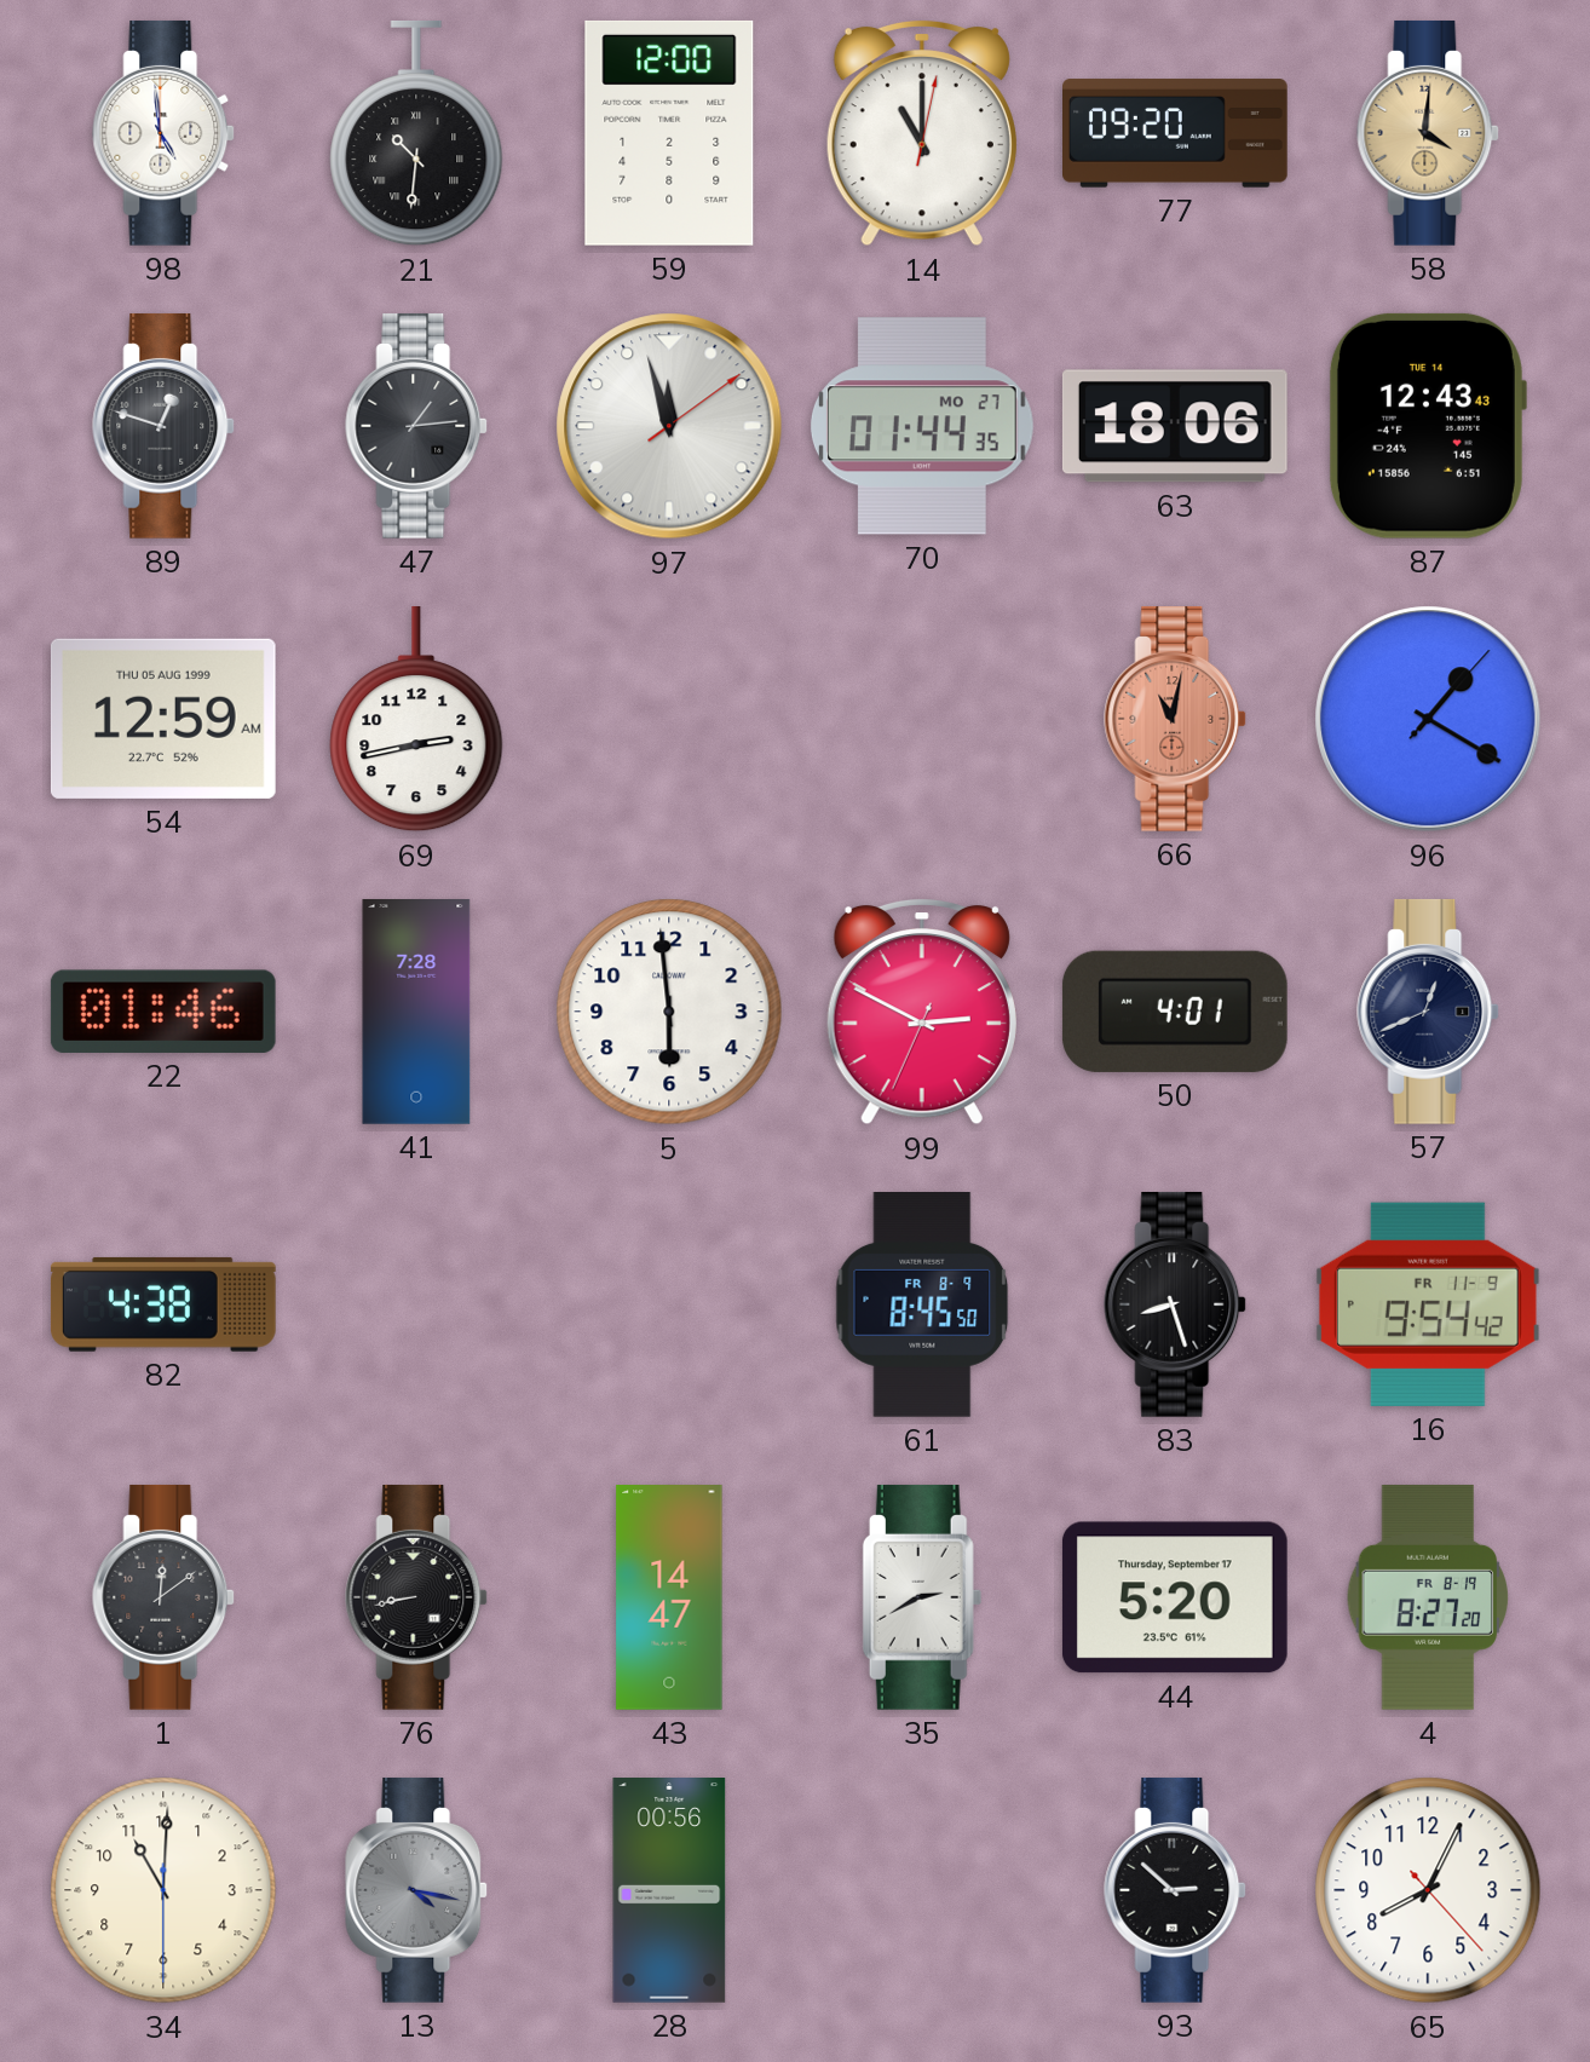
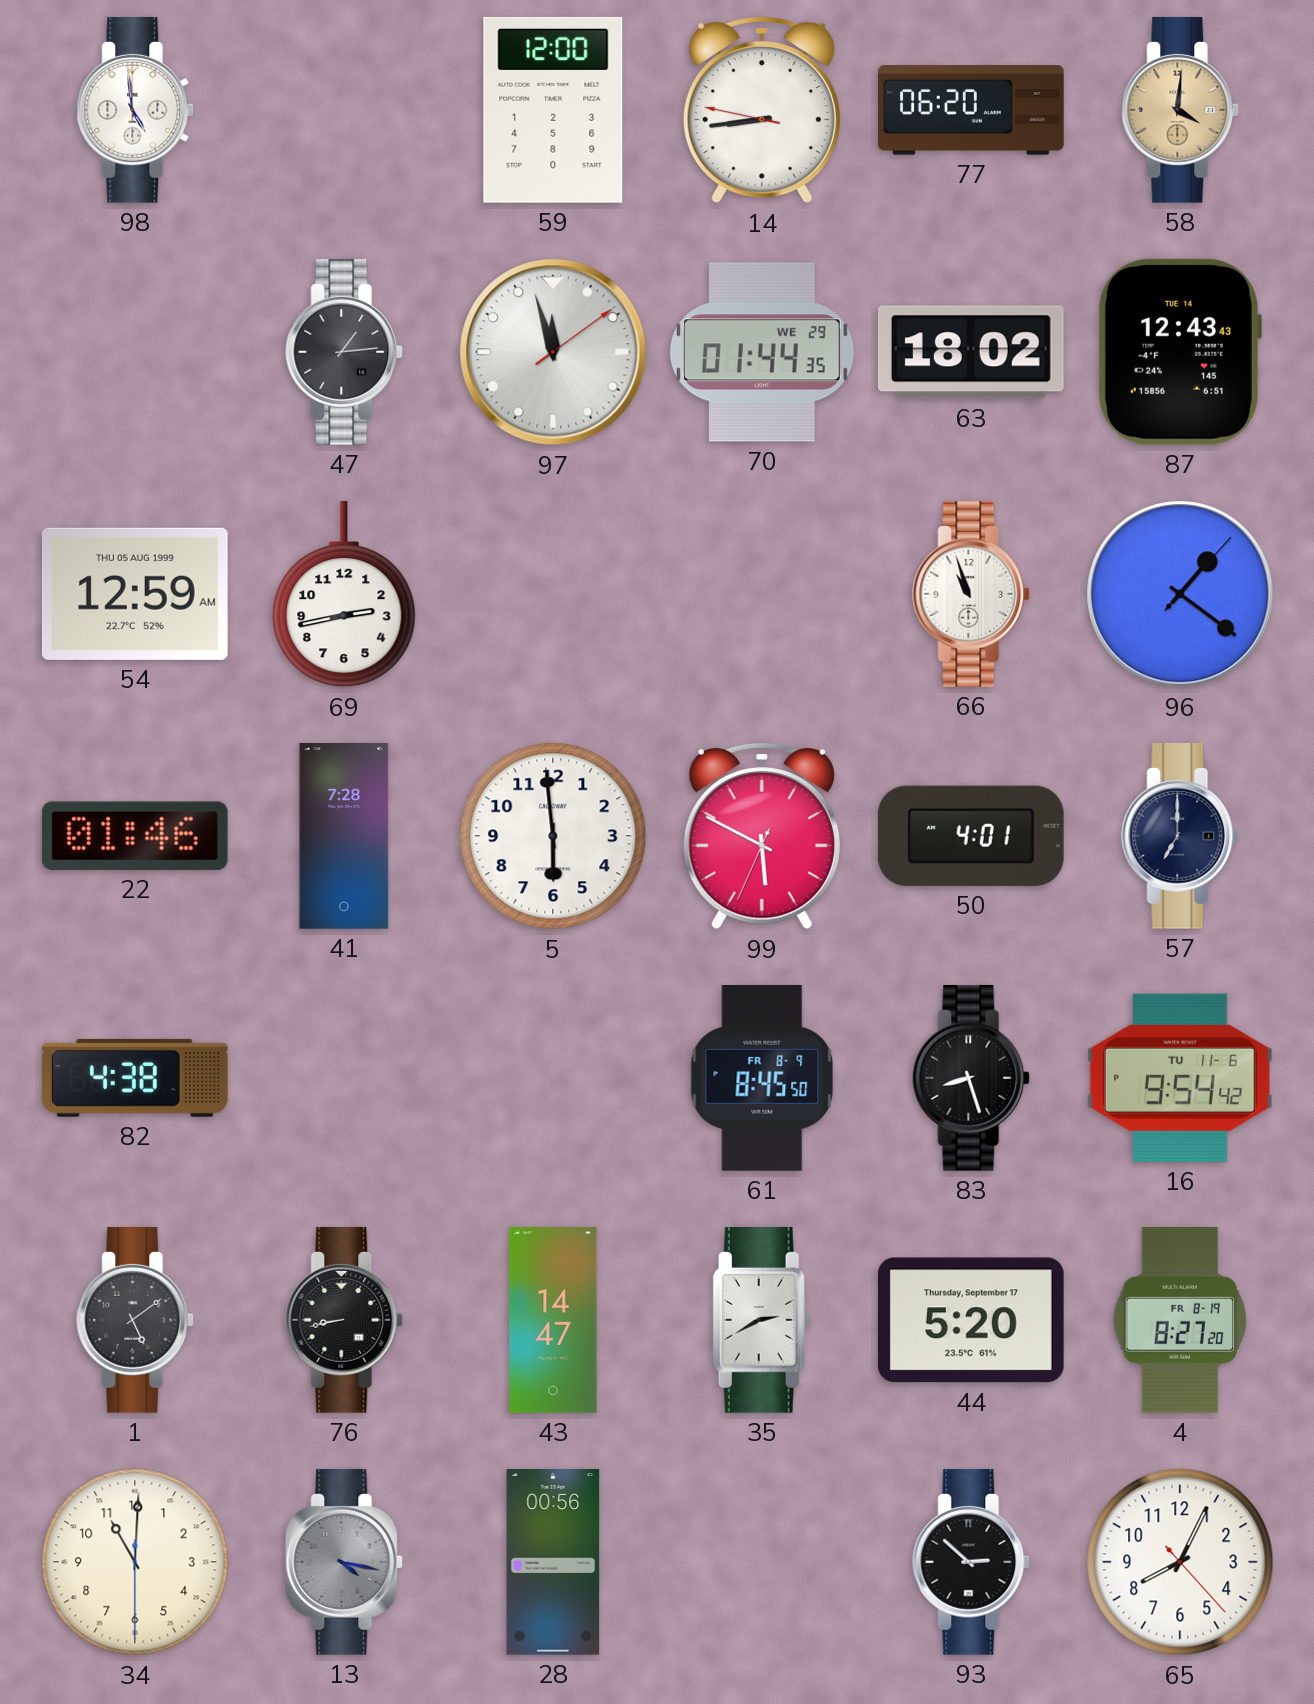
21: 10:31 -> none
14: 11:00 -> 8:43
77: 09:20 -> 06:20
89: 12:48 -> none
70 date: MO 27 -> WE 29
63: 18:06 -> 18:02
66: 11:02 -> 10:57
66 dial: salmon -> white
96: 1:20 -> 1:21
99: 2:49 -> 5:49
57: 12:41 -> 7:00
16 date: FR 11-9 -> TU 11-6
1: 12:09 -> 5:09
